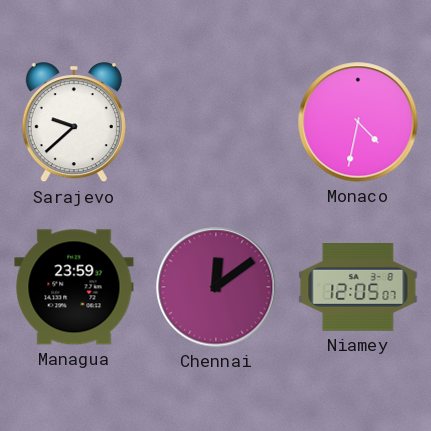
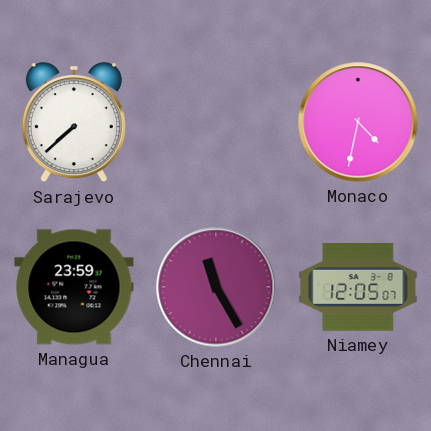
Sarajevo: 9:38 -> 7:38
Chennai: 12:09 -> 11:25
